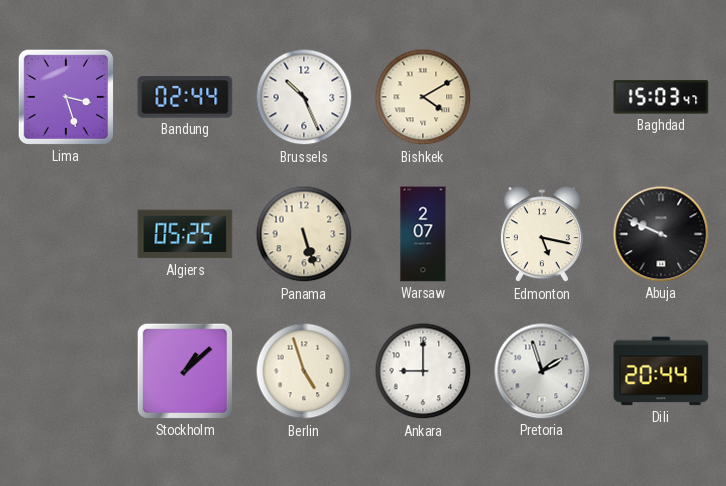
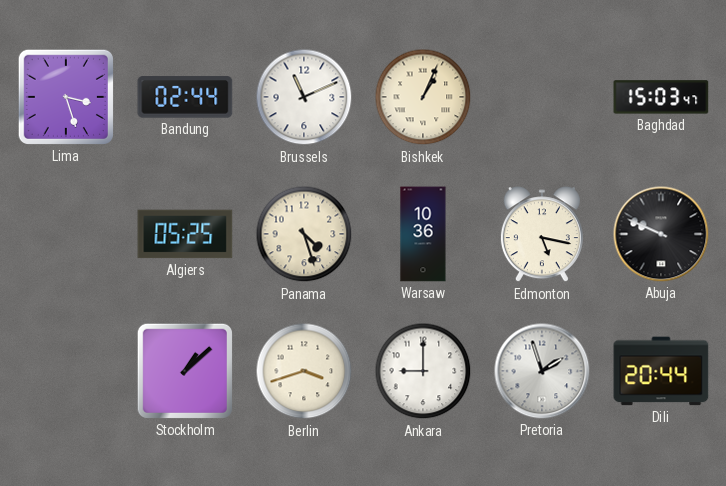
Brussels: 10:26 -> 11:11
Bishkek: 4:10 -> 1:04
Panama: 5:27 -> 4:27
Warsaw: 2:07 -> 10:36
Berlin: 4:57 -> 3:42
